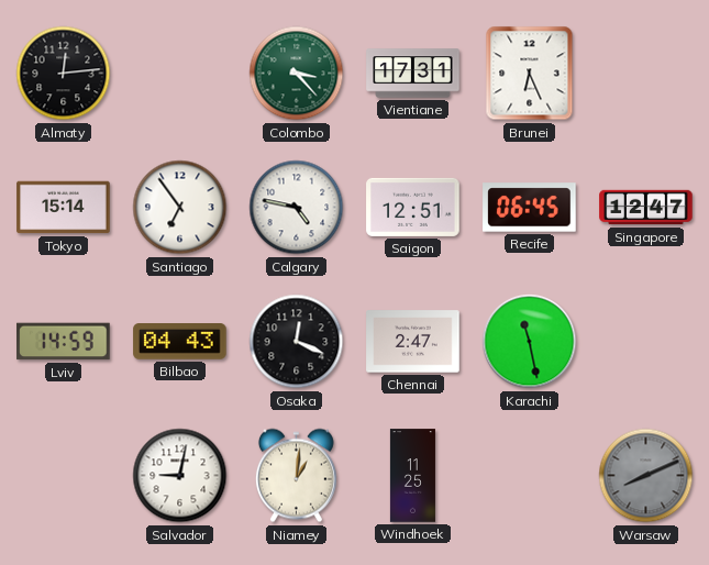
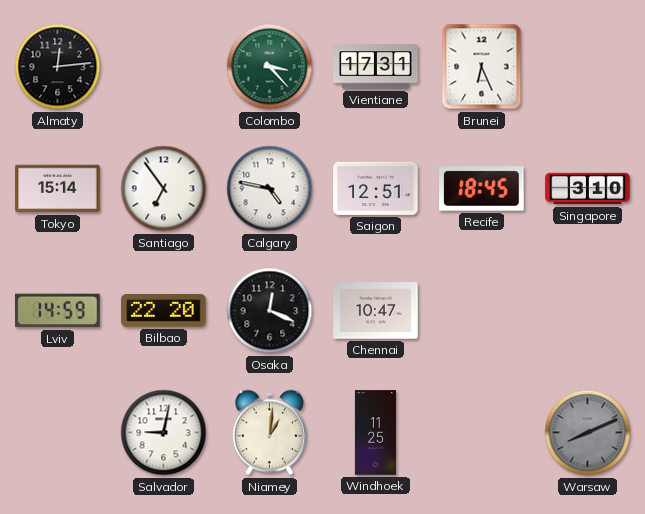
Recife: 06:45 -> 18:45
Singapore: 12:47 -> 3:10
Bilbao: 04:43 -> 22:20
Chennai: 2:47 -> 10:47
Karachi: 11:28 -> none
